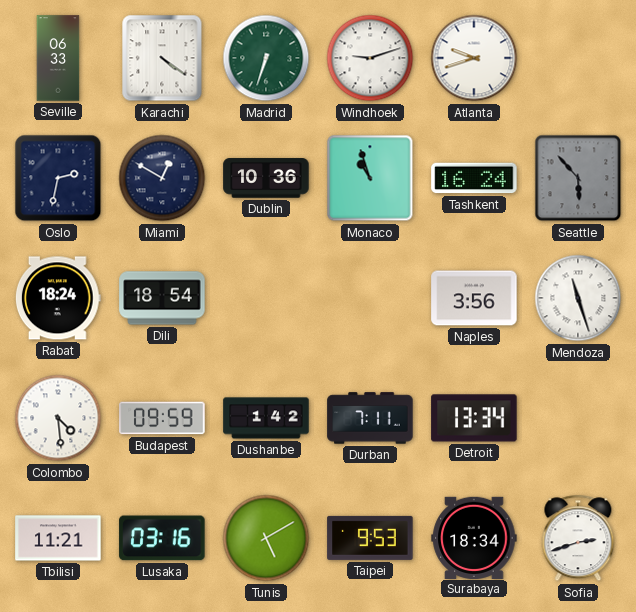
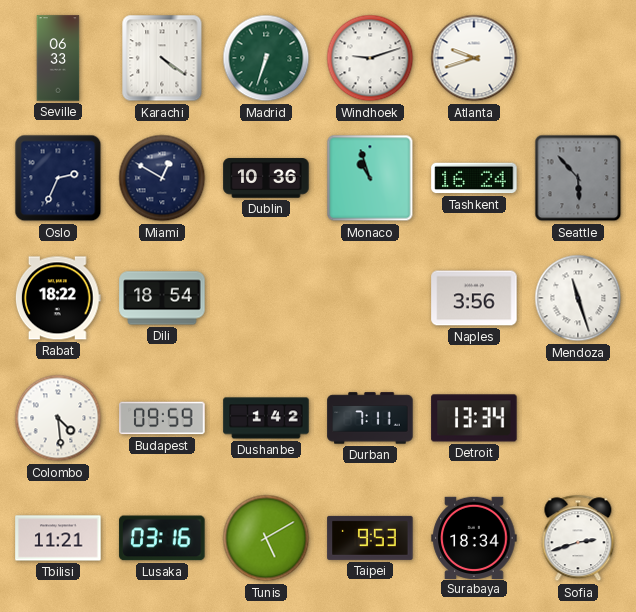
Oslo: 2:32 -> 2:34
Rabat: 18:24 -> 18:22
